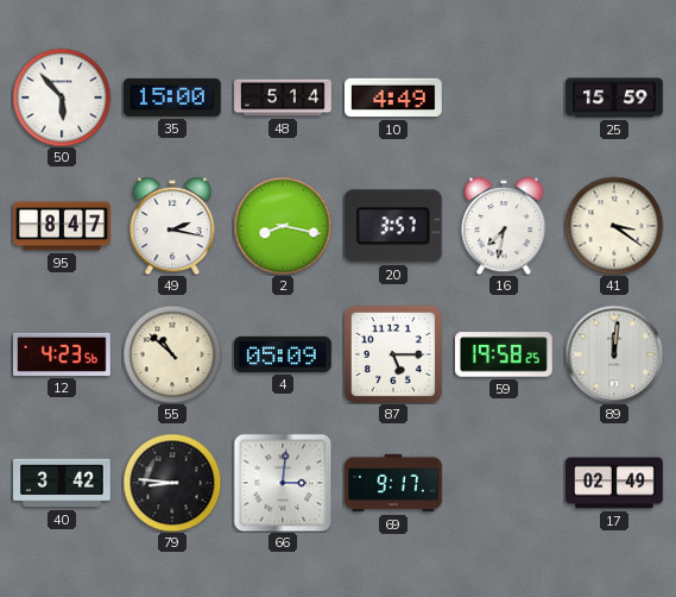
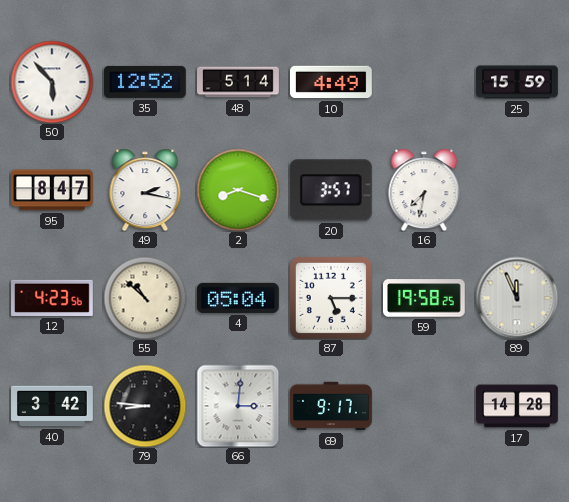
35: 15:00 -> 12:52
2: 8:17 -> 8:18
41: 3:21 -> none
4: 05:09 -> 05:04
89: 12:01 -> 11:56
17: 02:49 -> 14:28
